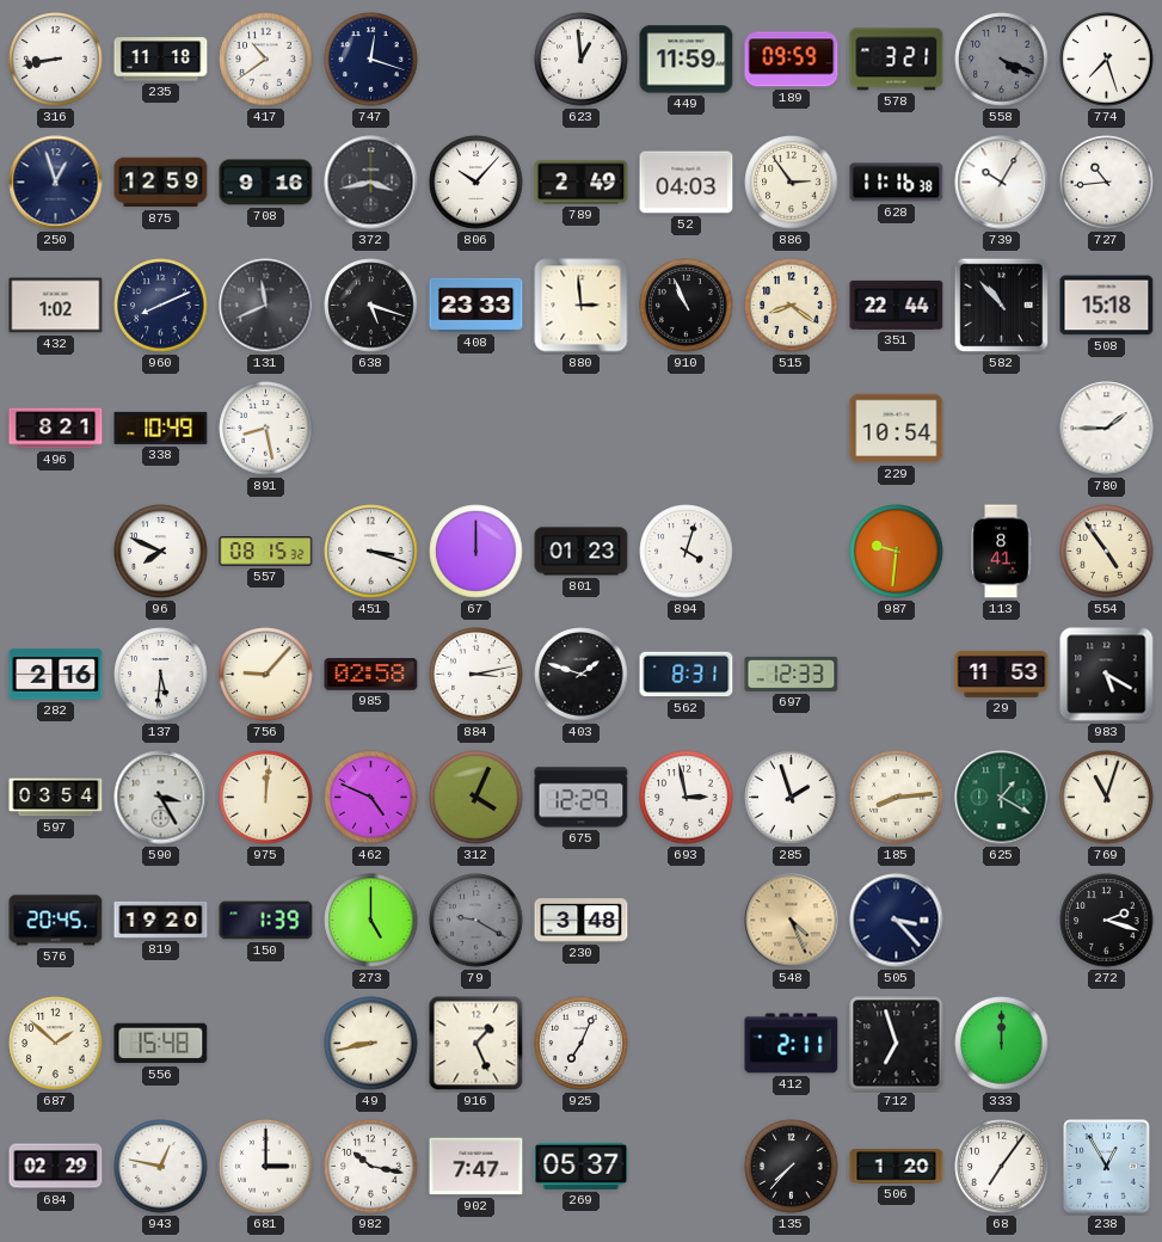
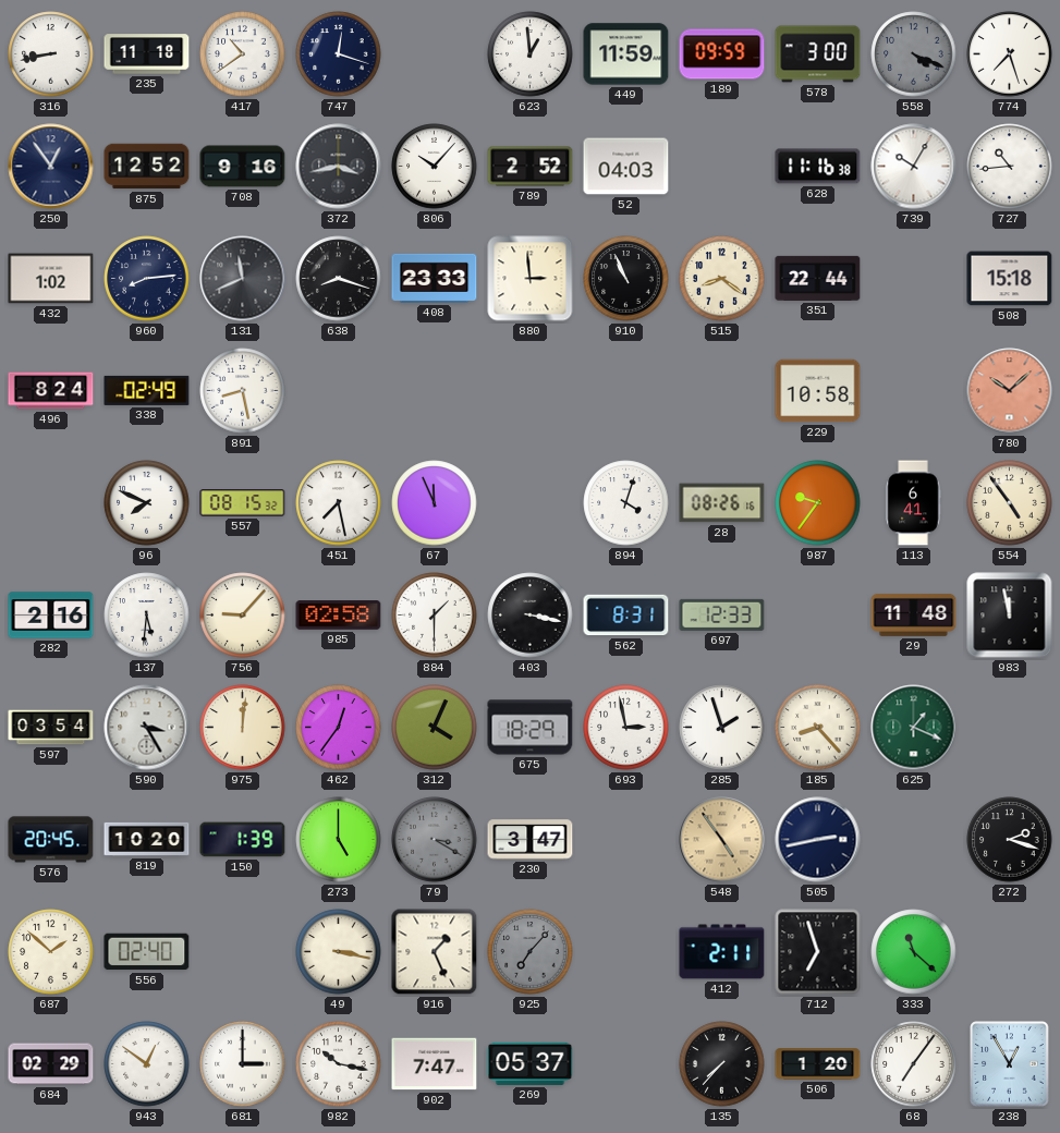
578: 3:21 -> 3:00
250: 12:57 -> 12:54
875: 12:59 -> 12:52
789: 2:49 -> 2:52
886: 2:54 -> none
960: 8:11 -> 8:14
638: 5:18 -> 8:18
582: 10:53 -> none
496: 8:21 -> 8:24
338: 10:49 -> 02:49
229: 10:54 -> 10:58
780: 1:45 -> 10:08
780 dial: white -> salmon
451: 3:18 -> 7:28
67: 12:00 -> 11:56
801: 01:23 -> none
28: none -> 08:26
987: 9:31 -> 9:36
113: 8:41 -> 6:41
884: 3:13 -> 1:30
403: 1:48 -> 3:17
29: 11:53 -> 11:48
983: 5:20 -> 11:58
462: 4:49 -> 12:36
675: 12:29 -> 18:29
185: 8:14 -> 8:23
625: 1:20 -> 1:19
769: 11:03 -> none
819: 19:20 -> 10:20
79: 9:20 -> 3:20
230: 3:48 -> 3:47
548: 4:26 -> 4:54
505: 3:23 -> 2:43
556: 15:48 -> 02:40
49: 8:43 -> 3:17
925: 7:04 -> 7:07
925 dial: white -> grey
333: 12:00 -> 11:22
943: 12:47 -> 12:51
